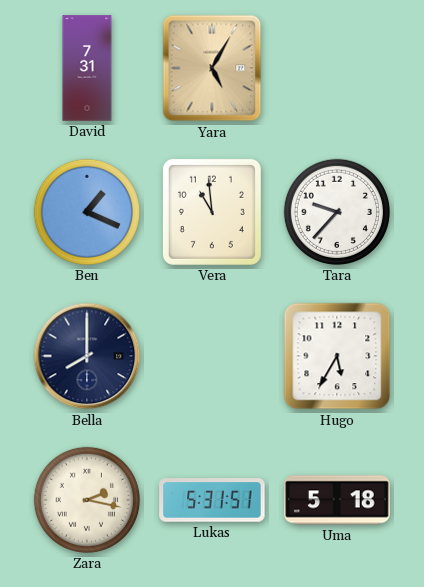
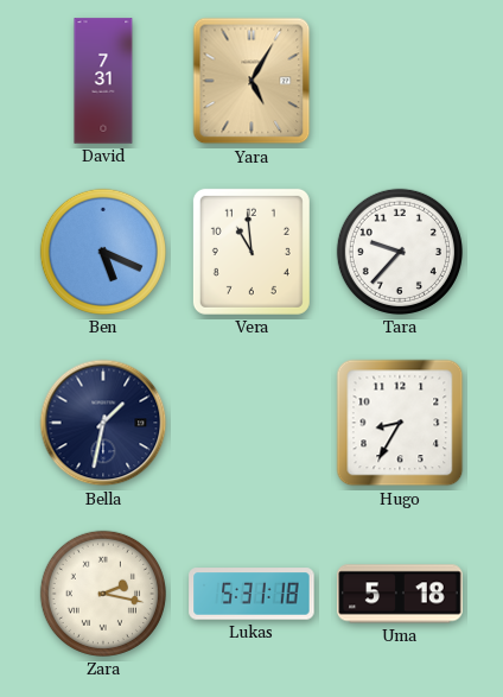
Ben: 1:19 -> 5:19
Bella: 8:00 -> 1:32
Hugo: 5:35 -> 8:35
Lukas: 5:31:51 -> 5:31:18
